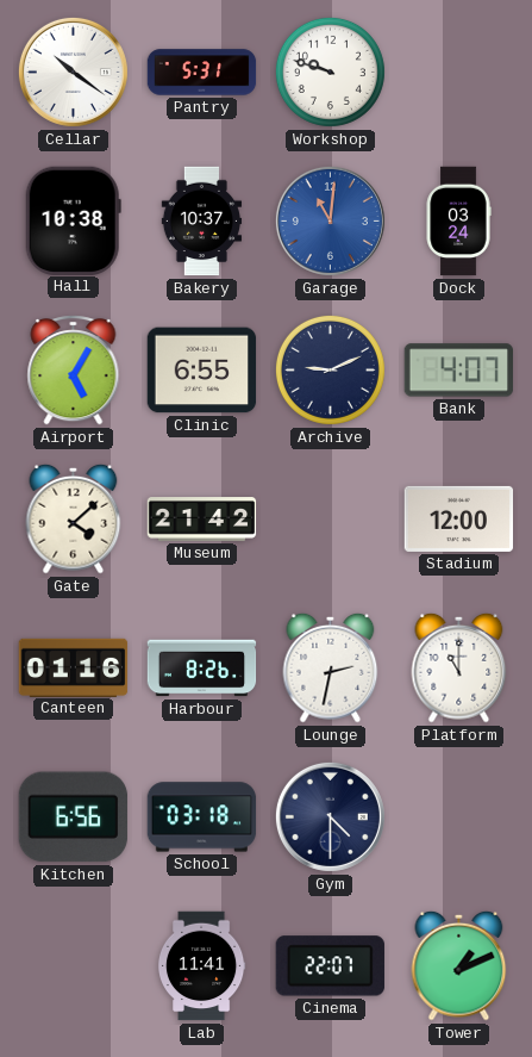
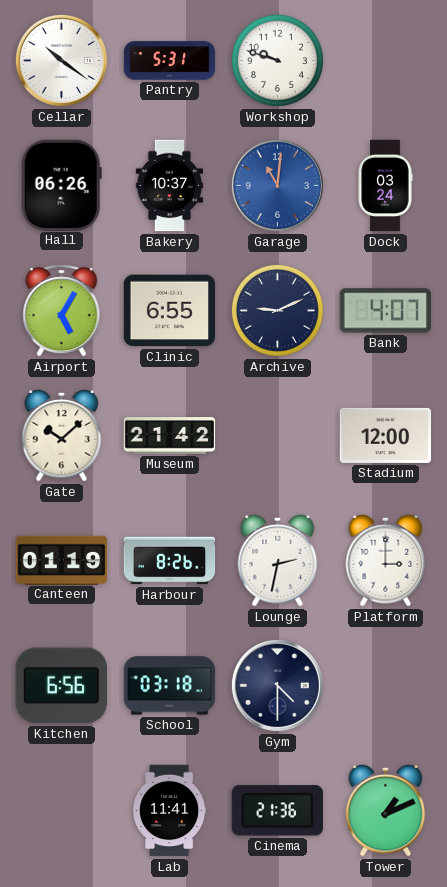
Hall: 10:38 -> 06:26
Gate: 4:08 -> 10:08
Canteen: 01:16 -> 01:19
Platform: 11:00 -> 3:00
Cinema: 22:07 -> 21:36
